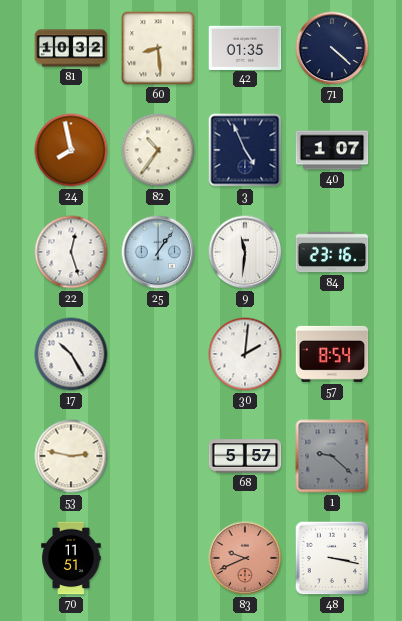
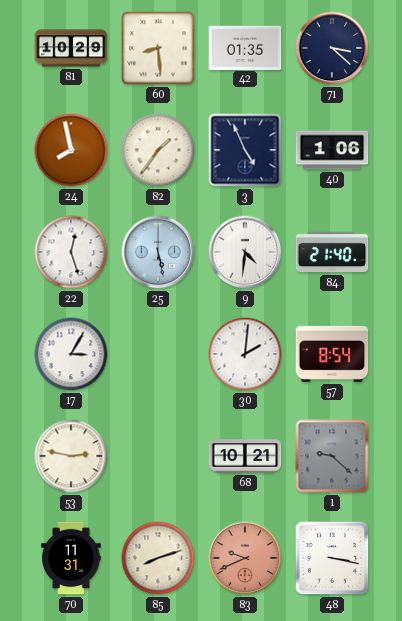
81: 10:32 -> 10:29
71: 4:22 -> 3:22
82: 10:36 -> 1:36
40: 1:07 -> 1:06
25: 1:06 -> 5:28
9: 11:31 -> 4:31
84: 23:16 -> 21:40
17: 10:25 -> 3:05
68: 5:57 -> 10:21
70: 11:51 -> 11:31
85: none -> 8:12
